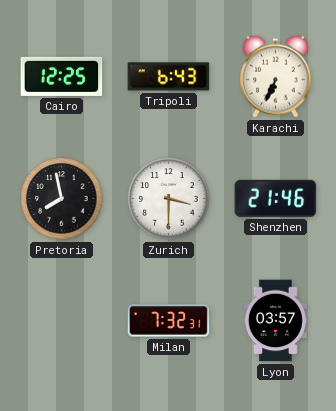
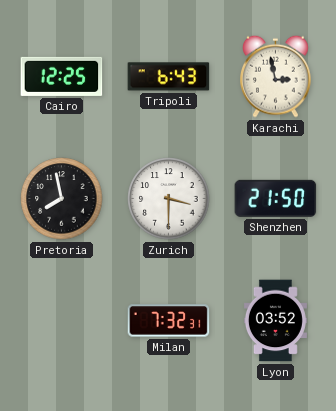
Karachi: 6:34 -> 2:58
Shenzhen: 21:46 -> 21:50
Lyon: 03:57 -> 03:52
